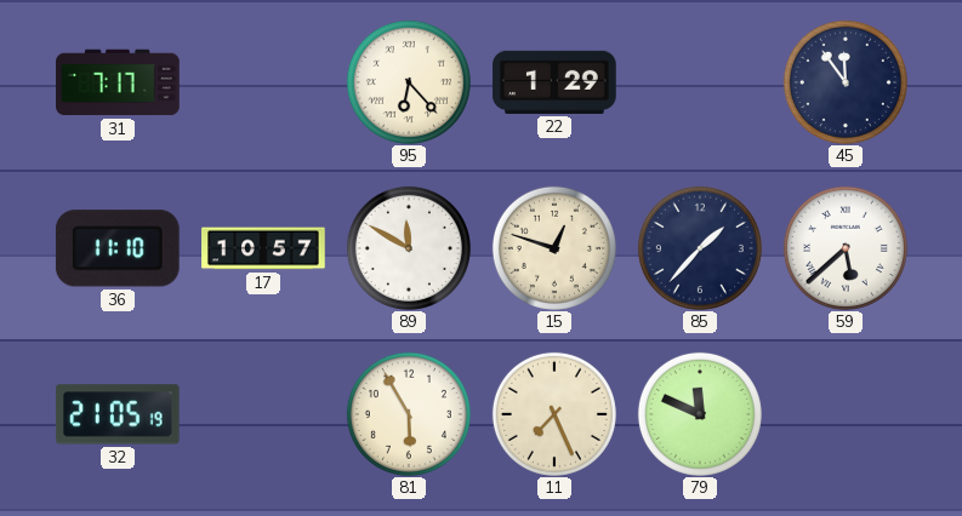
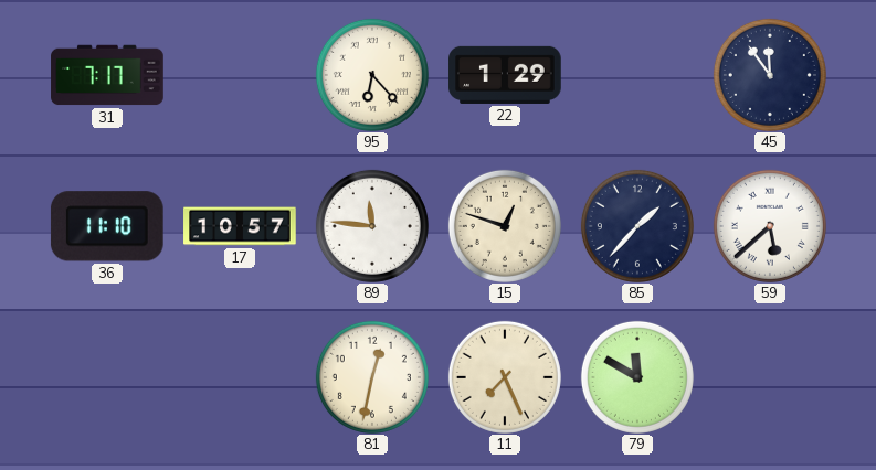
89: 11:50 -> 11:46
32: 21:05 -> none
81: 5:55 -> 12:32
79: 11:49 -> 11:50
